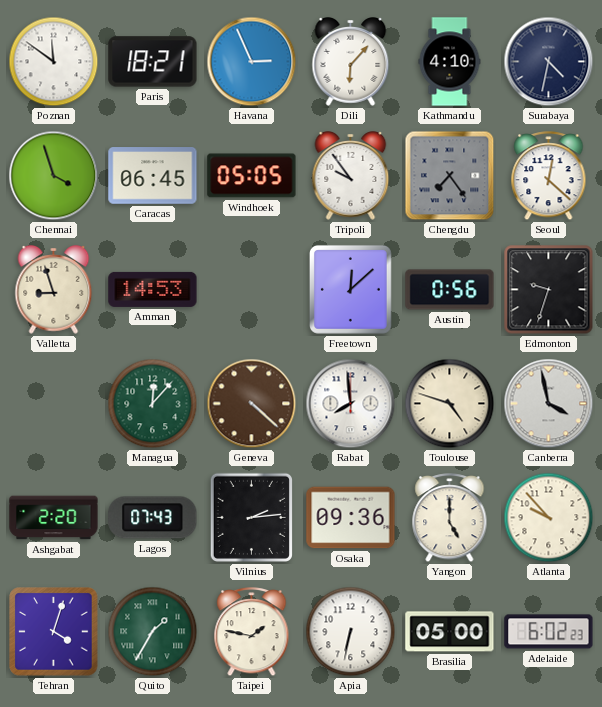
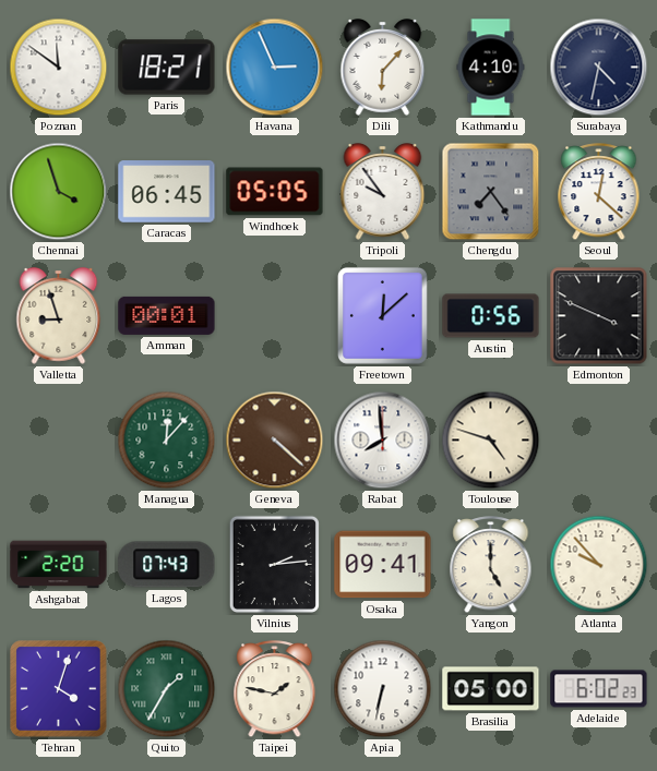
Amman: 14:53 -> 00:01
Edmonton: 9:33 -> 3:49
Canberra: 3:58 -> none
Osaka: 09:36 -> 09:41
